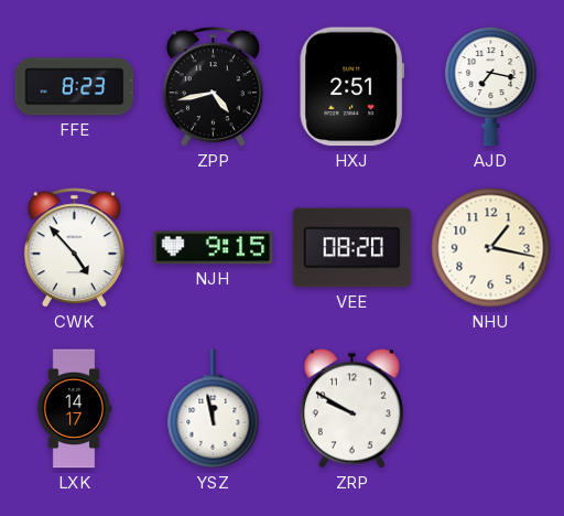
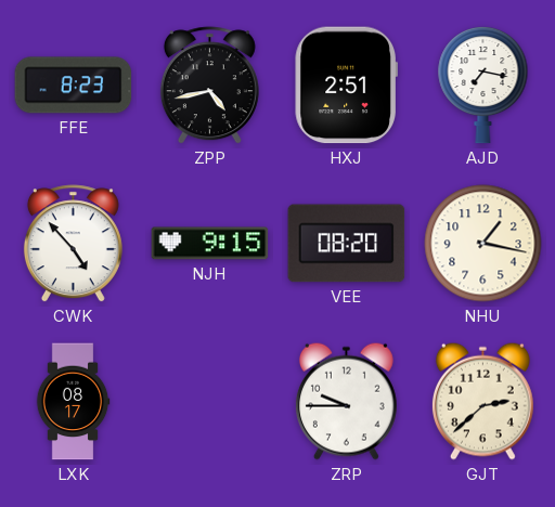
LXK: 14:17 -> 08:17
YSZ: 11:58 -> none
ZRP: 9:50 -> 9:45
GJT: none -> 2:38
